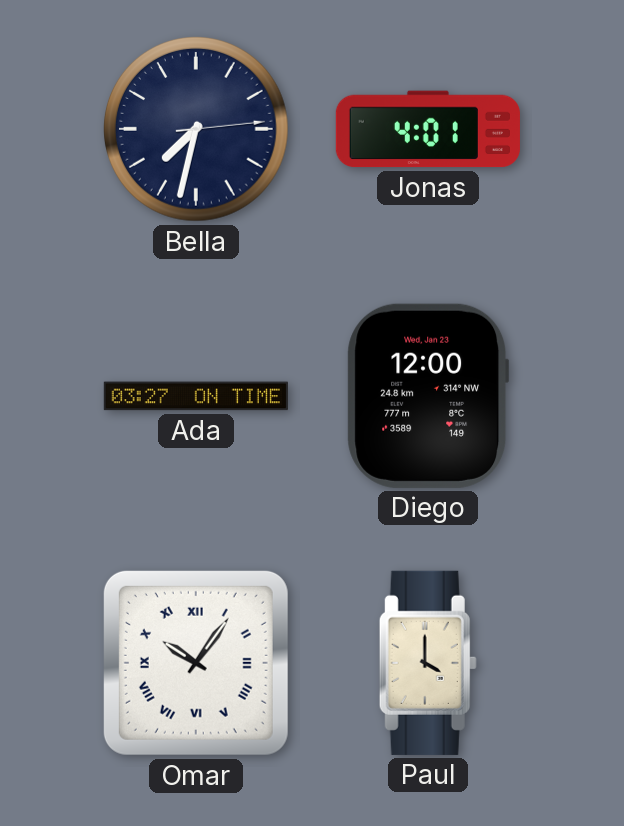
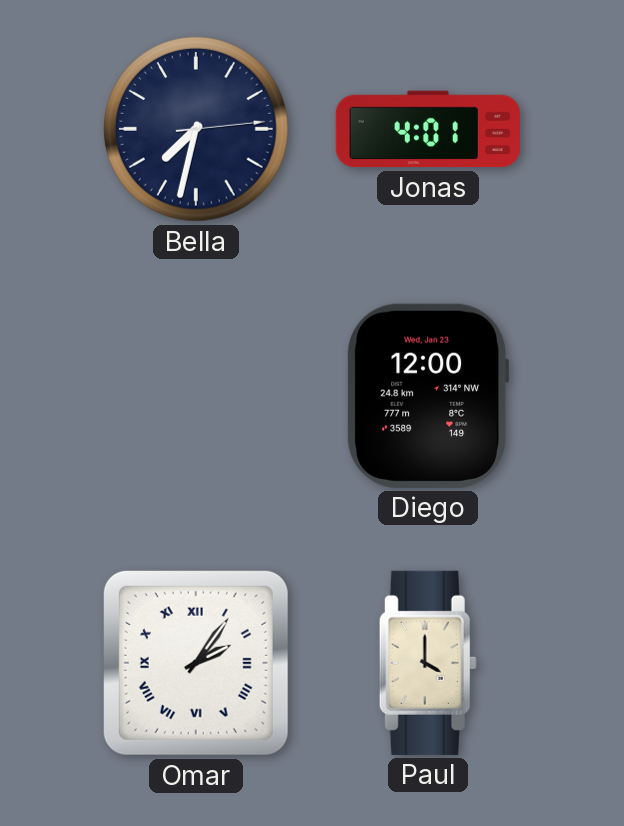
Ada: 03:27 -> none
Omar: 10:06 -> 2:06
